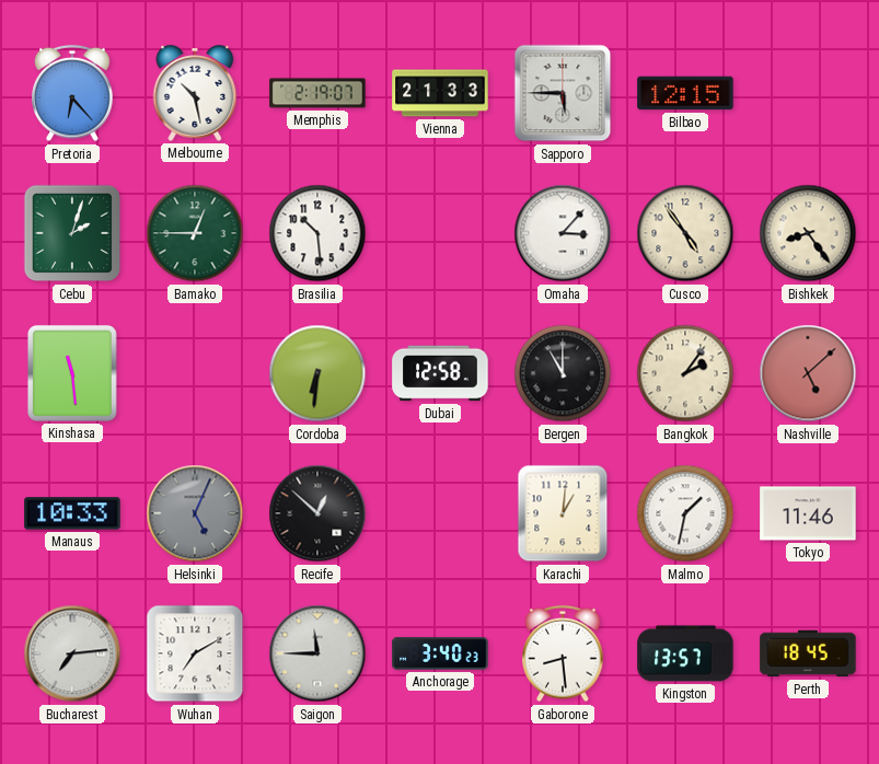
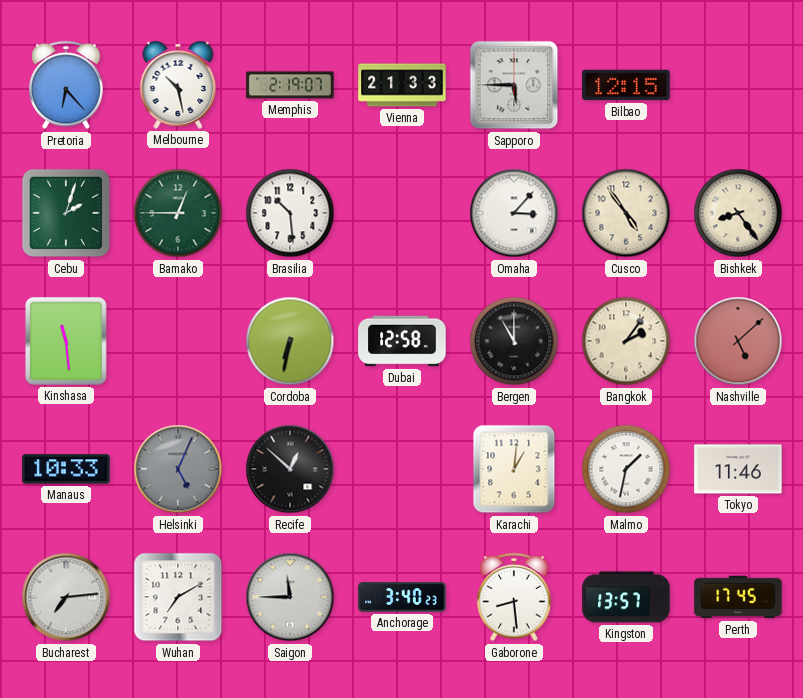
Cordoba: 6:31 -> 6:32
Perth: 18:45 -> 17:45
